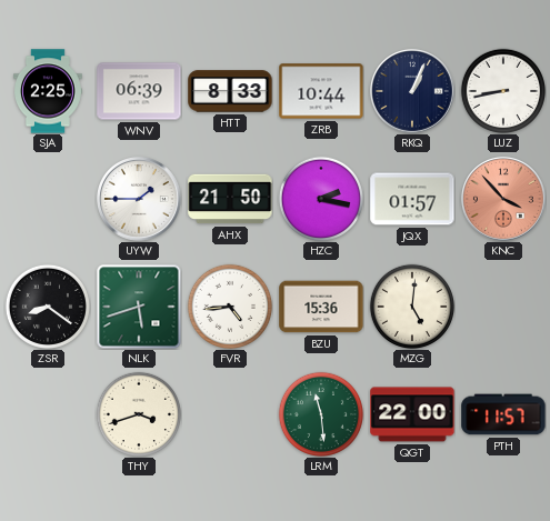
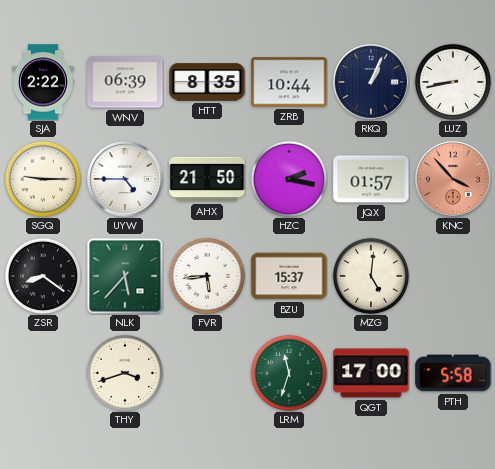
SJA: 2:25 -> 2:22
HTT: 8:33 -> 8:35
SGQ: none -> 9:15
UYW: 1:45 -> 4:45
NLK: 5:42 -> 5:37
FVR: 4:44 -> 5:44
BZU: 15:36 -> 15:37
LRM: 11:29 -> 11:33
QGT: 22:00 -> 17:00
PTH: 11:57 -> 5:58
